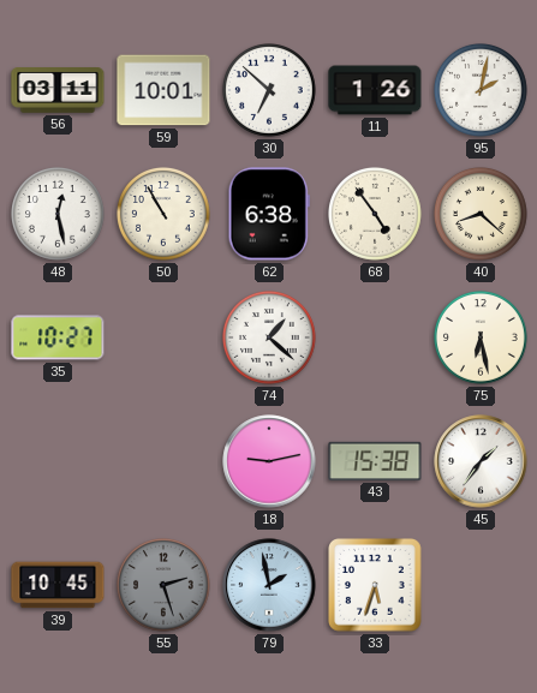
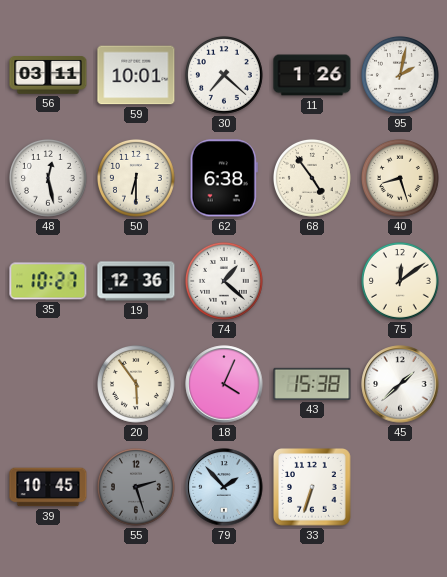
30: 6:52 -> 7:22
50: 10:55 -> 6:30
40: 8:22 -> 8:27
19: none -> 12:36
75: 6:28 -> 12:09
20: none -> 5:54
18: 9:13 -> 4:04
45: 1:36 -> 1:38
79: 1:58 -> 1:53
33: 5:33 -> 6:33
